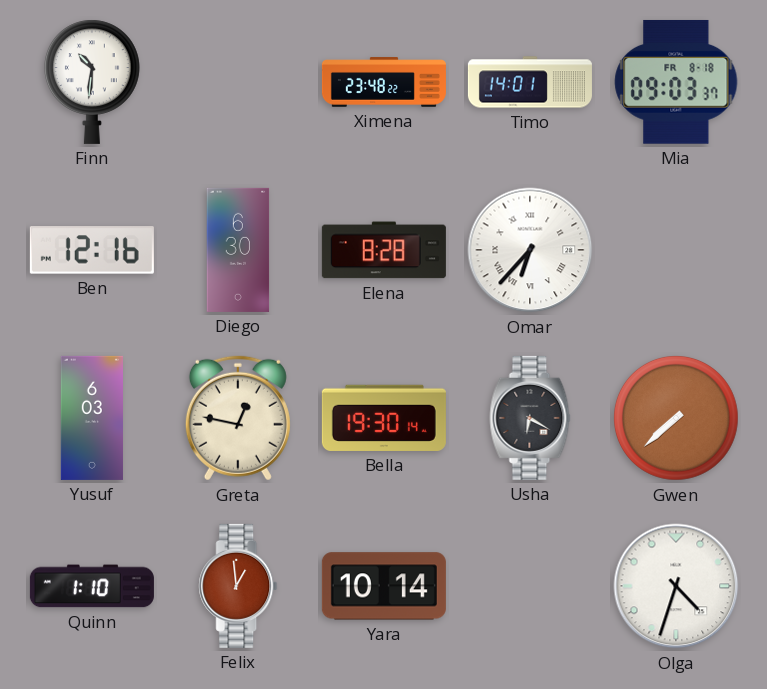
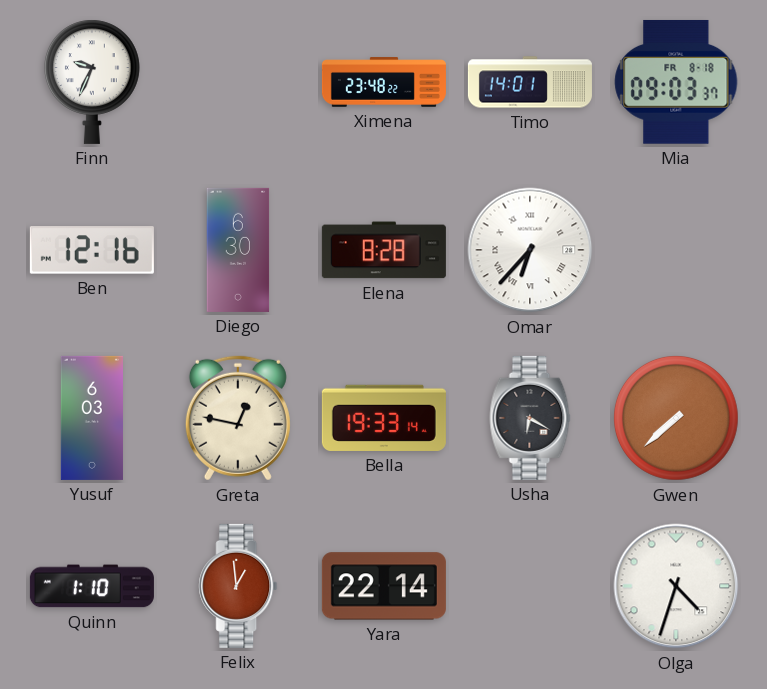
Finn: 10:31 -> 9:34
Bella: 19:30 -> 19:33
Yara: 10:14 -> 22:14
